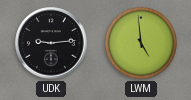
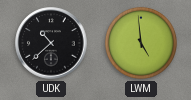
UDK: 9:14 -> 10:38
